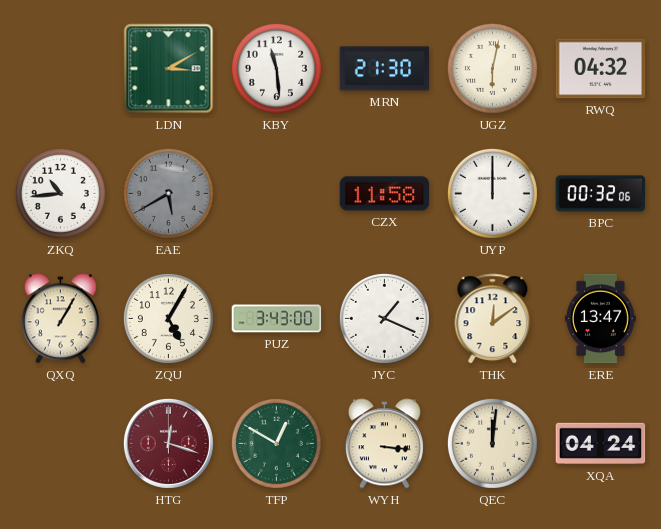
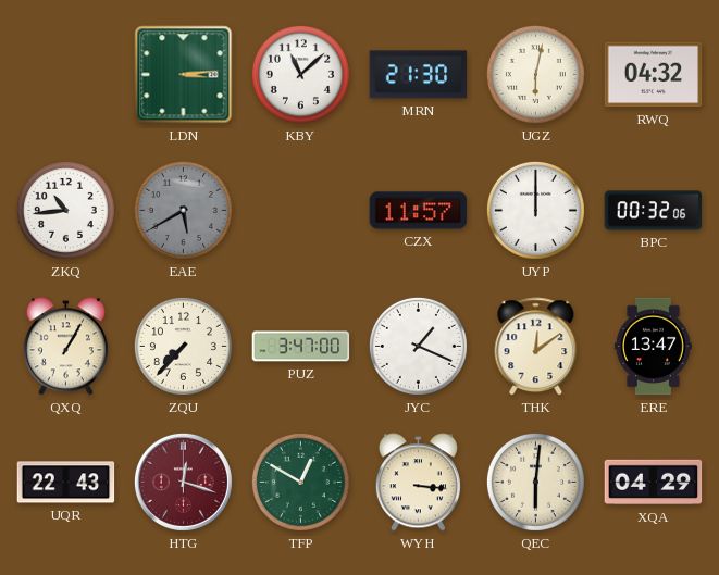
LDN: 3:10 -> 3:14
KBY: 11:29 -> 11:08
CZX: 11:58 -> 11:57
ZQU: 5:05 -> 7:37
PUZ: 3:43 -> 3:47
UQR: none -> 22:43
QEC: 12:01 -> 6:01
XQA: 04:24 -> 04:29
